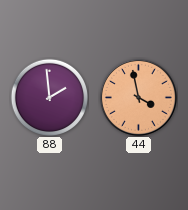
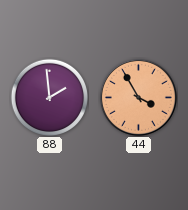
44: 3:58 -> 3:55
